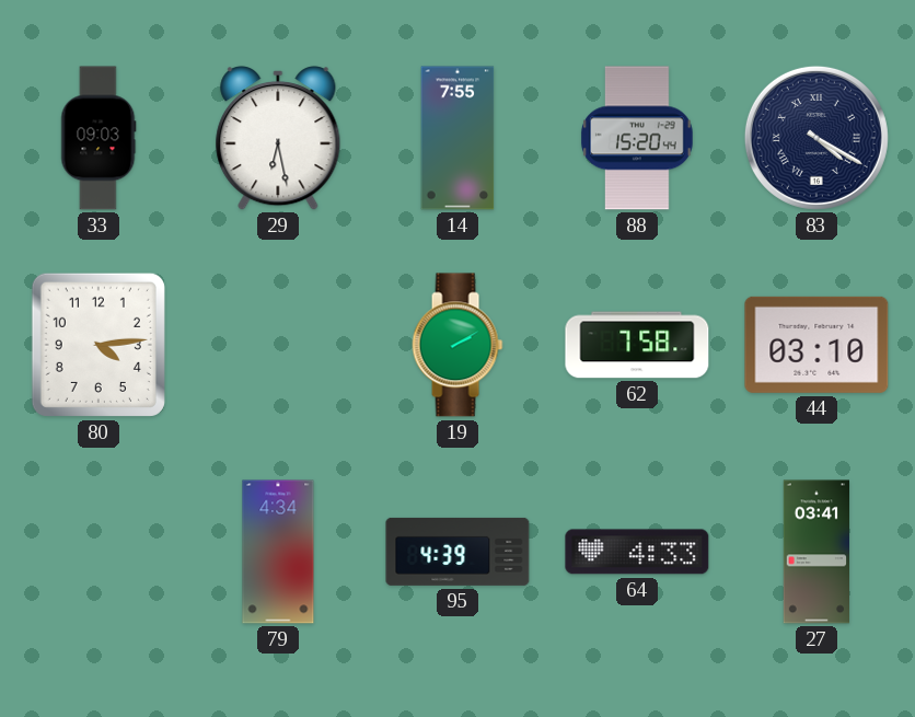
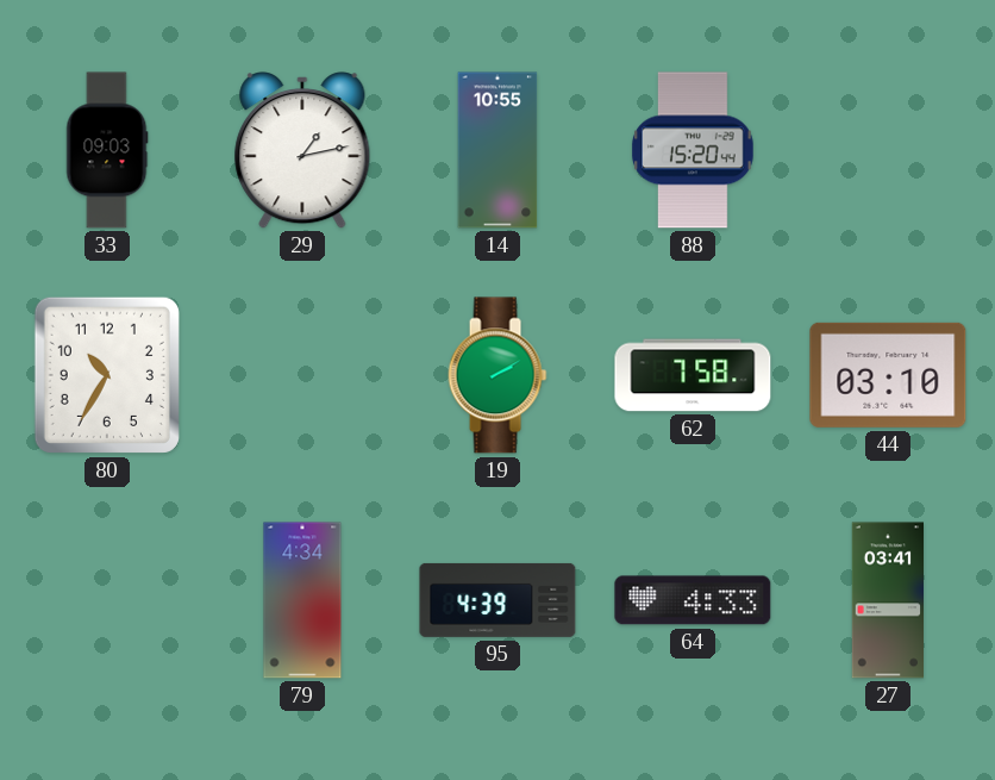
29: 6:28 -> 1:13
14: 7:55 -> 10:55
83: 4:20 -> none
80: 4:14 -> 10:35
